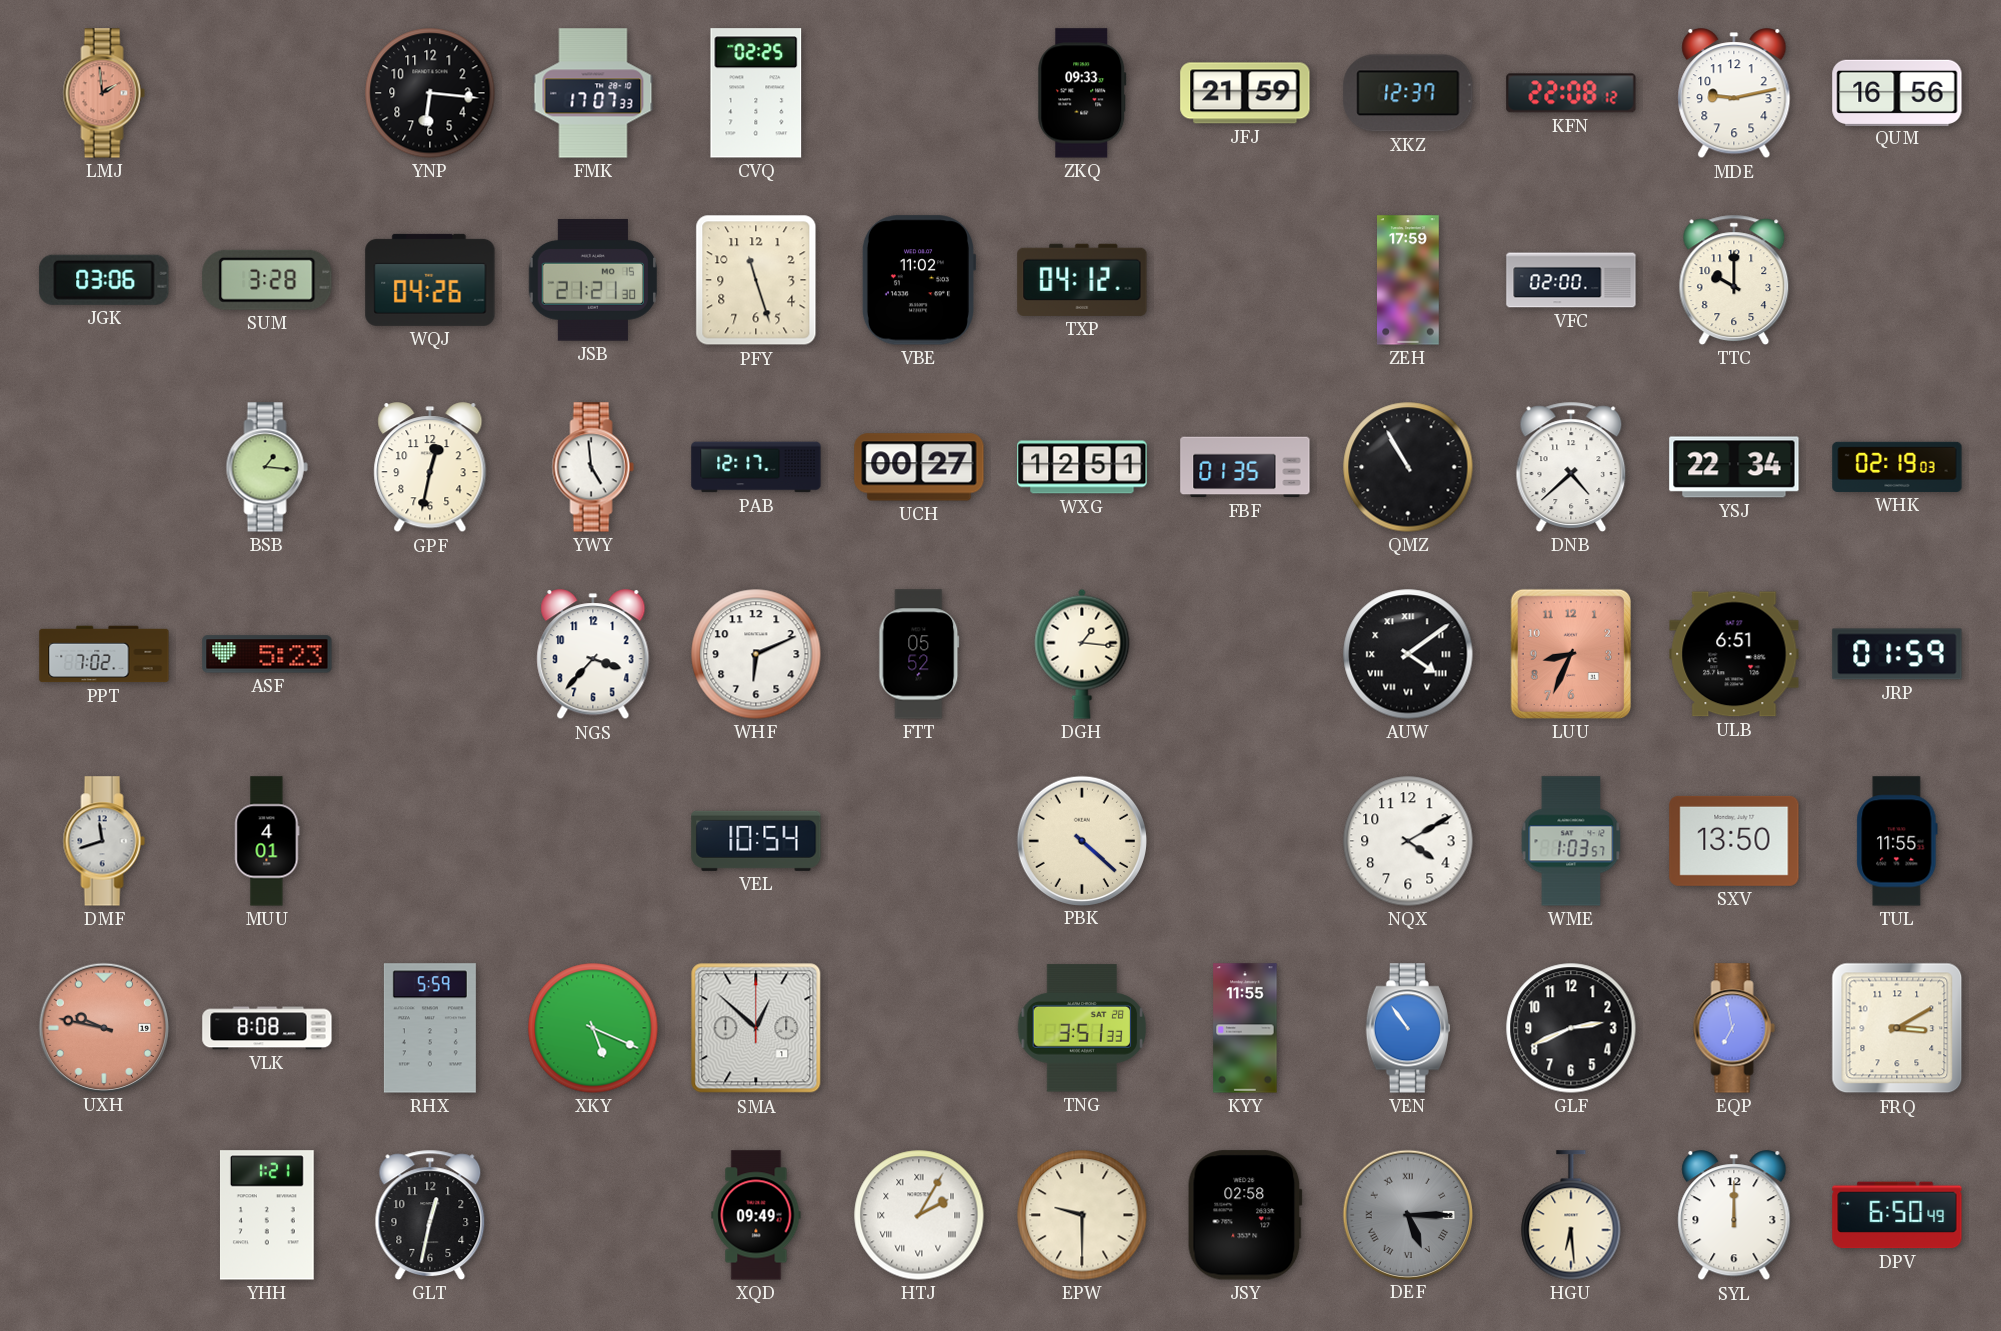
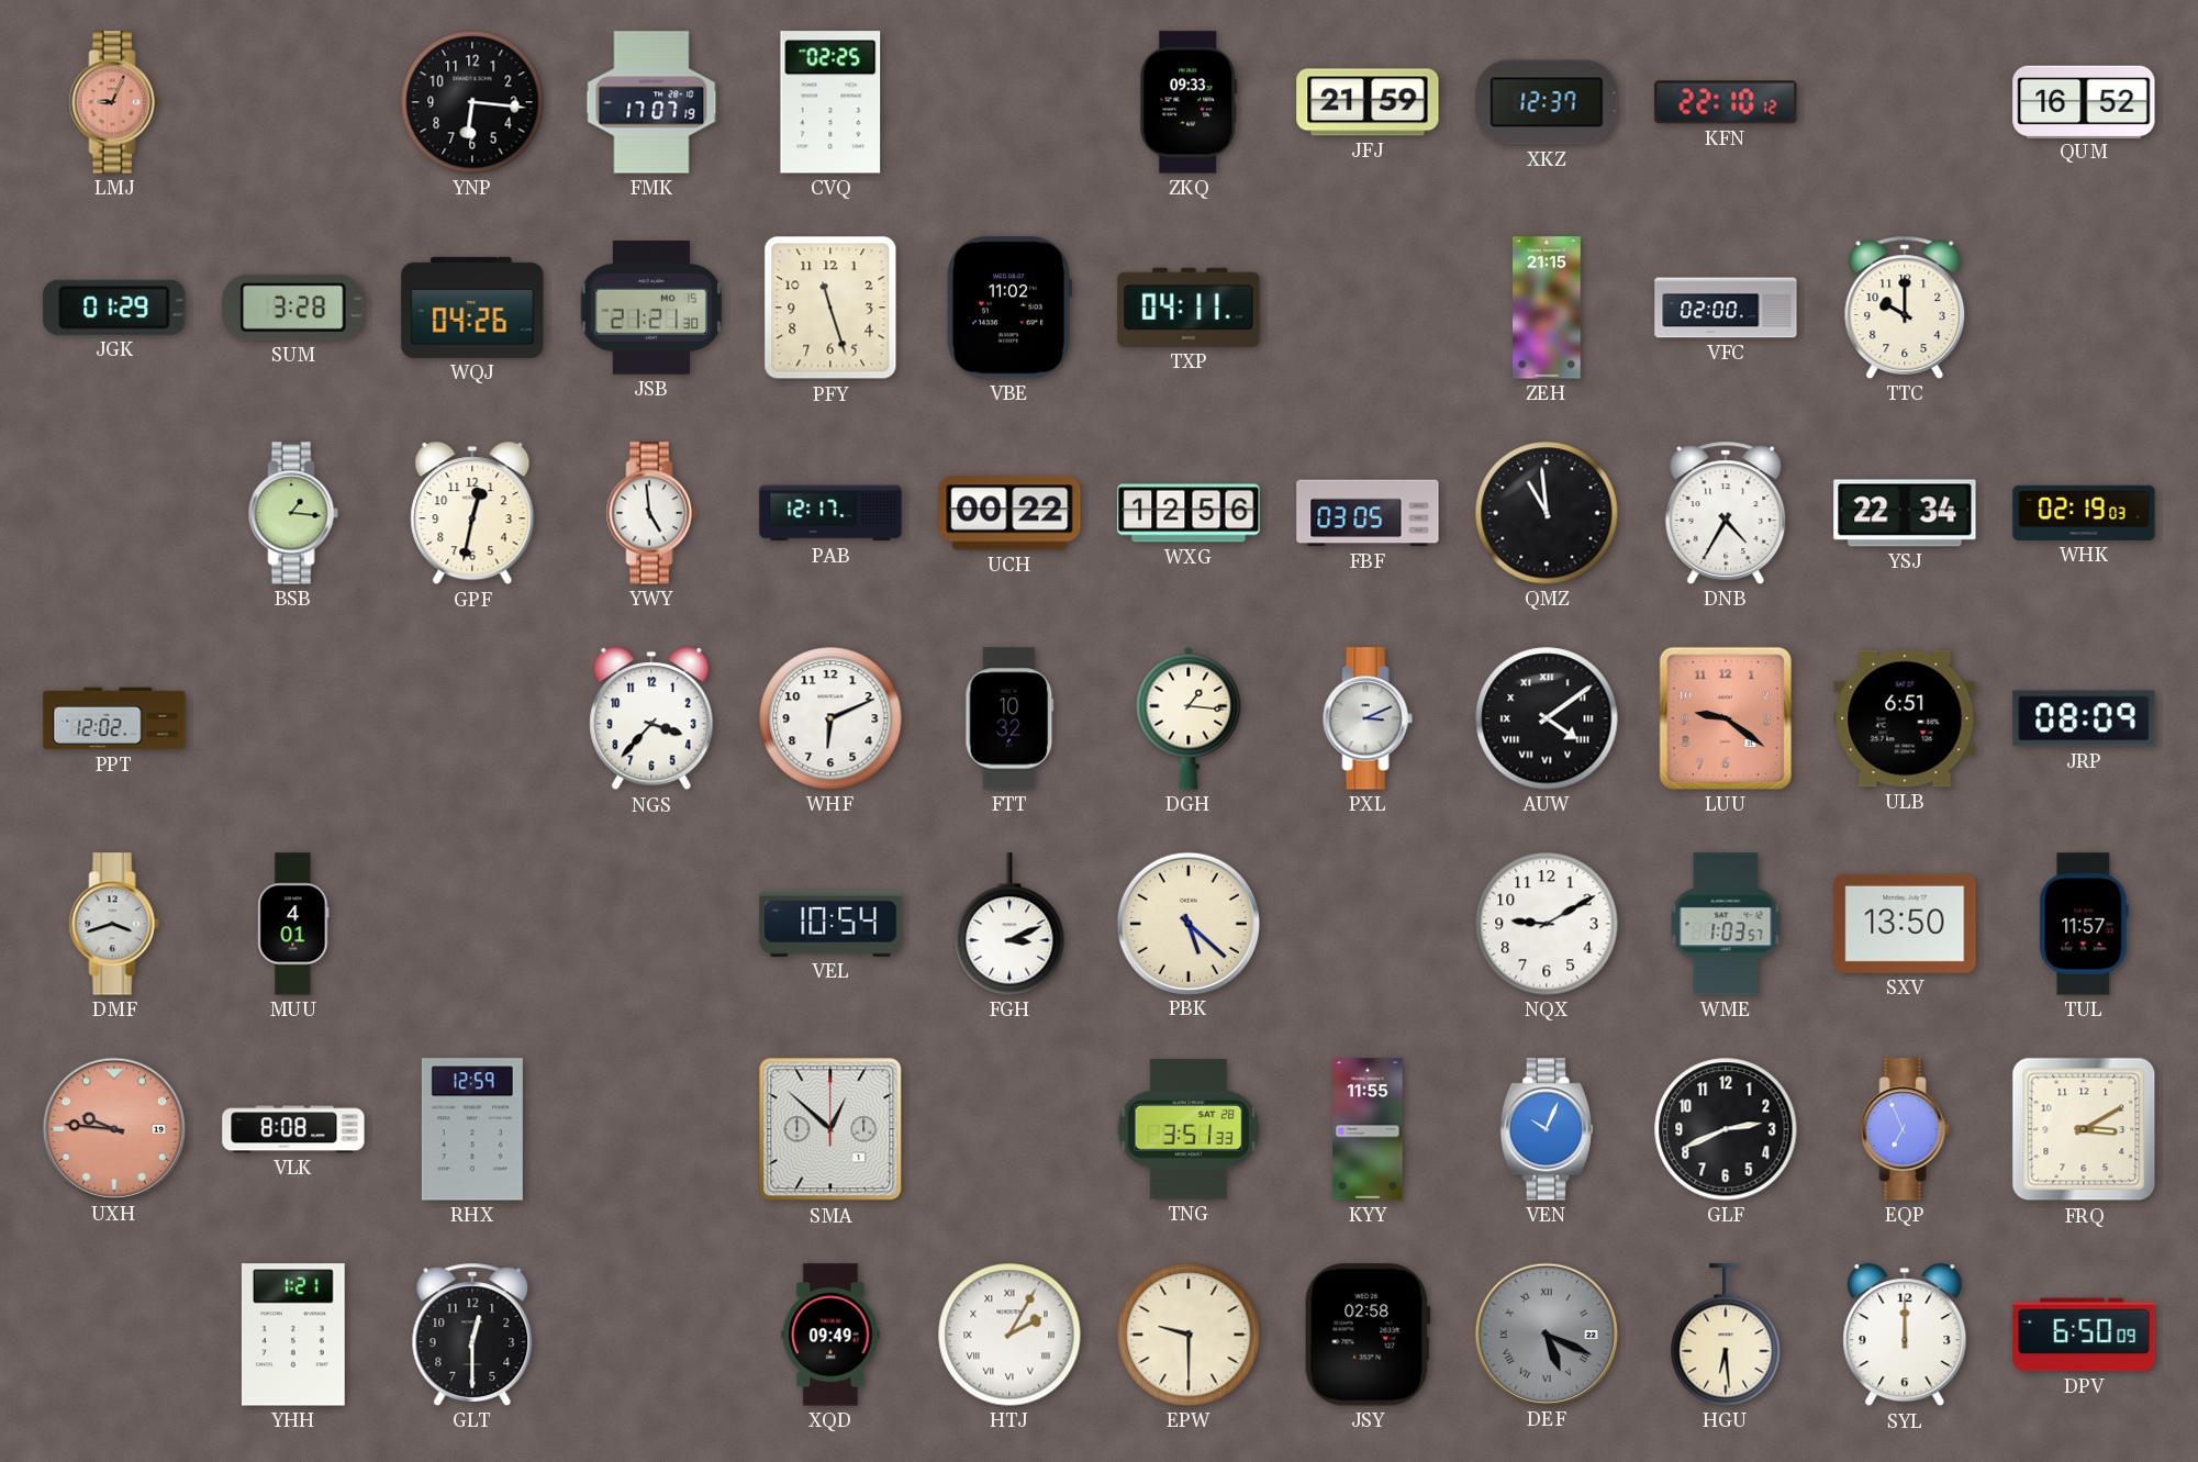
LMJ: 1:59 -> 9:04
FMK: 17:07:33 -> 17:07:19
KFN: 22:08 -> 22:10
MDE: 9:13 -> none
QUM: 16:56 -> 16:52
JGK: 03:06 -> 01:29
TXP: 04:12 -> 04:11
ZEH: 17:59 -> 21:15
UCH: 00:27 -> 00:22
WXG: 12:51 -> 12:56
FBF: 01:35 -> 03:05
QMZ: 10:55 -> 10:59
DNB: 4:38 -> 4:35
PPT: 7:02 -> 12:02
ASF: 5:23 -> none
FTT: 05:52 -> 10:32
PXL: none -> 3:11
LUU: 8:34 -> 9:21
JRP: 01:59 -> 08:09
DMF: 11:42 -> 3:42
FGH: none -> 3:11
PBK: 4:22 -> 5:22
NQX: 4:10 -> 9:10
TUL: 11:55 -> 11:57
UXH: 9:47 -> 9:46
RHX: 5:59 -> 12:59
XKY: 5:19 -> none
VEN: 10:54 -> 10:04
EQP: 6:58 -> 6:56
GLT: 12:32 -> 12:30
DEF: 5:15 -> 5:19
DPV: 6:50:49 -> 6:50:09
